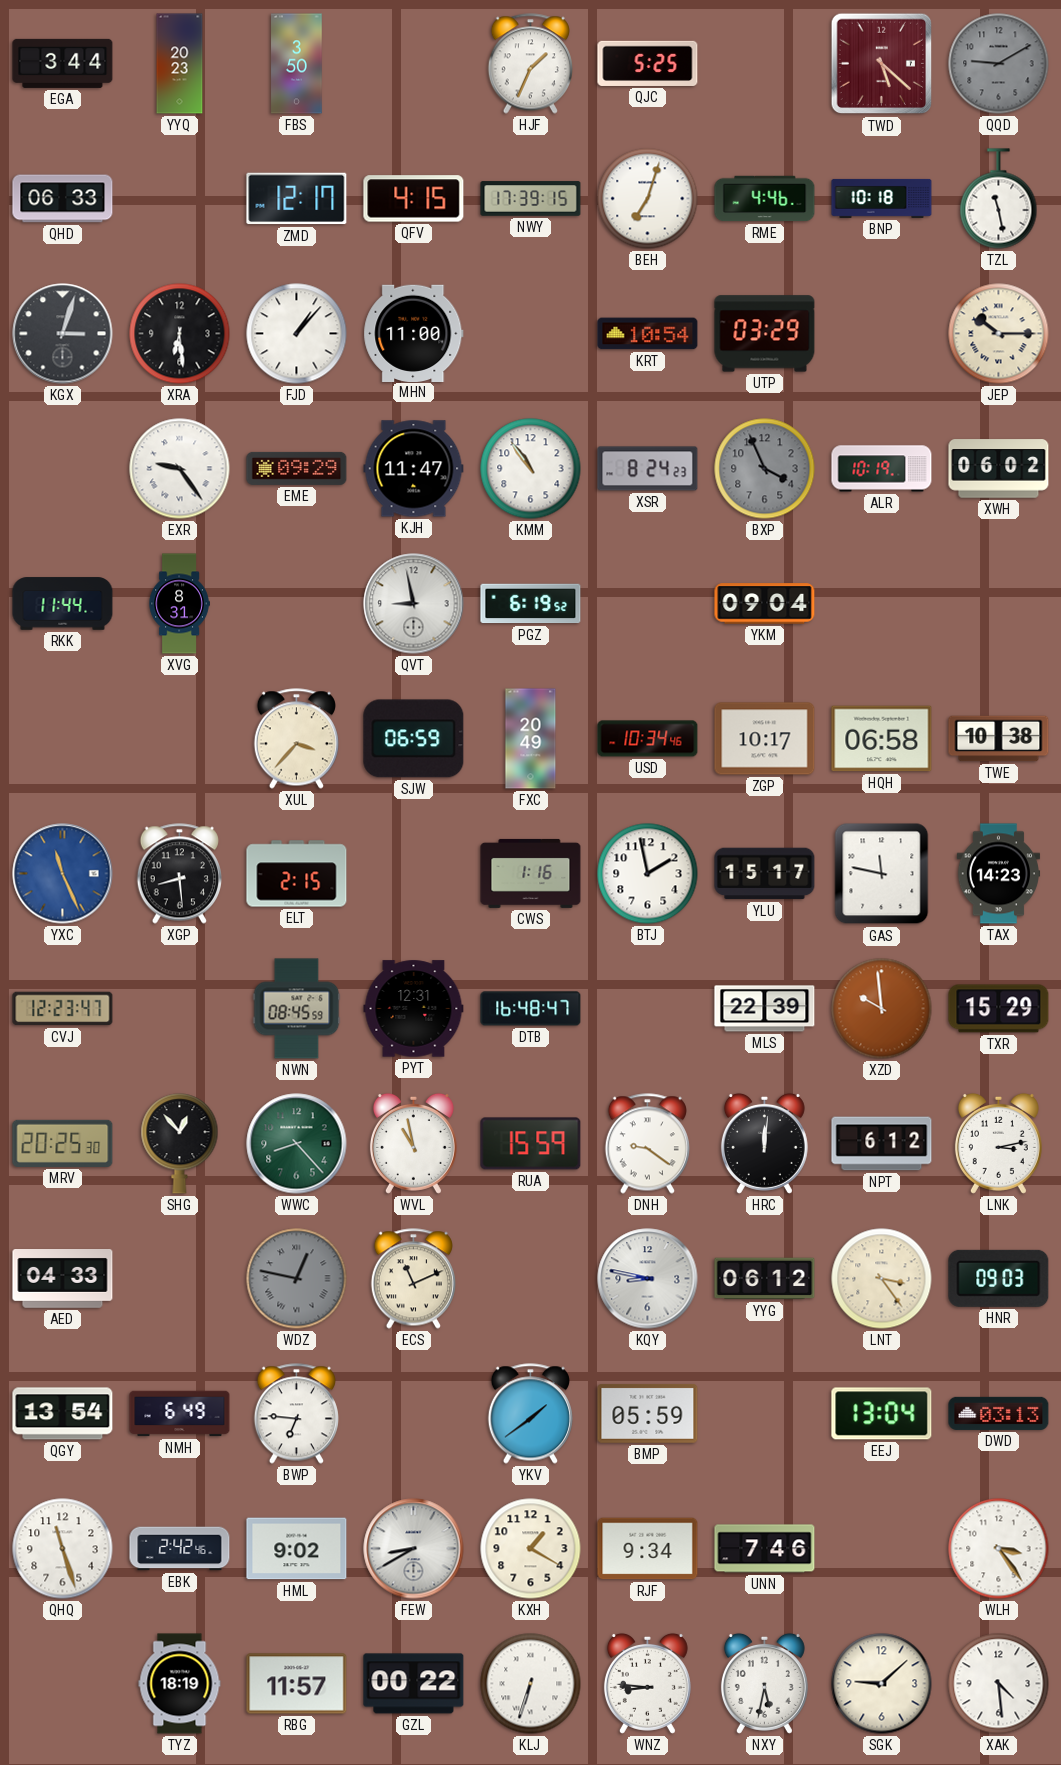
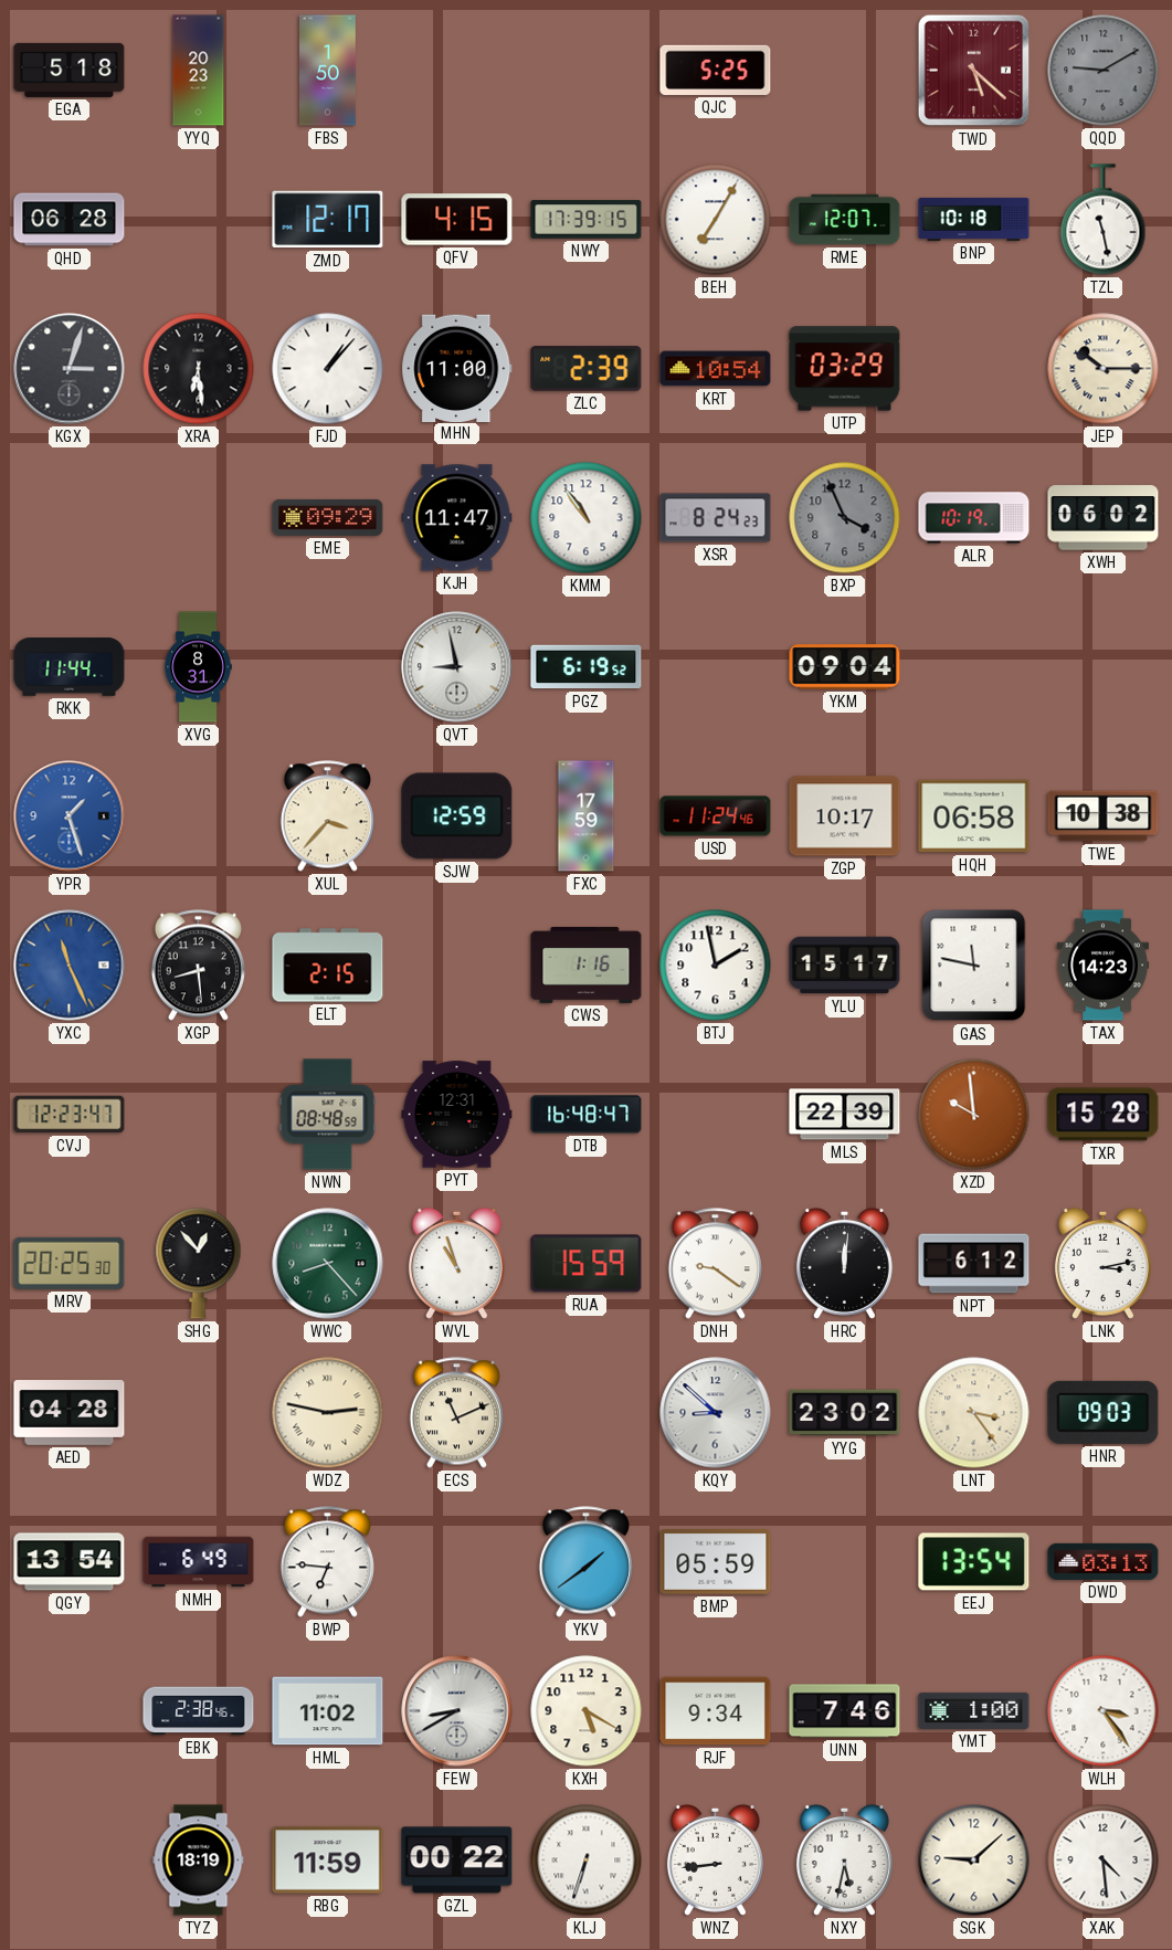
EGA: 3:44 -> 5:18
FBS: 3:50 -> 1:50
HJF: 1:34 -> none
QHD: 06:33 -> 06:28
BEH: 7:03 -> 7:05
RME: 4:46 -> 12:07
ZLC: none -> 2:39
EXR: 9:24 -> none
YPR: none -> 1:27
SJW: 06:59 -> 12:59
FXC: 20:49 -> 17:59
USD: 10:34 -> 11:24
NWN: 08:45 -> 08:48
TXR: 15:29 -> 15:28
WVL: 10:58 -> 10:57
AED: 04:33 -> 04:28
WDZ: 12:47 -> 2:47
WDZ dial: grey -> cream
KQY: 8:47 -> 8:52
YYG: 06:12 -> 23:02
EEJ: 13:04 -> 13:54
QHQ: 11:27 -> none
EBK: 2:42 -> 2:38
HML: 9:02 -> 11:02
KXH: 1:20 -> 5:20
YMT: none -> 1:00
RBG: 11:57 -> 11:59
WNZ: 8:46 -> 8:44
